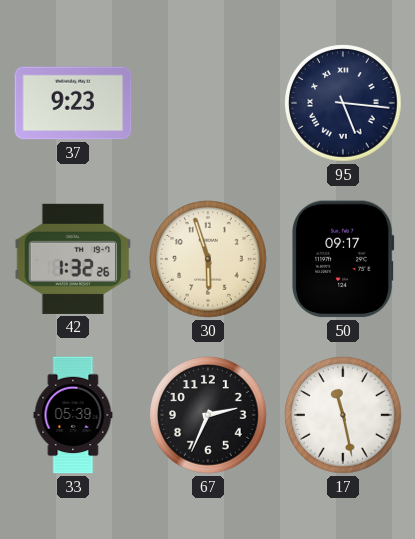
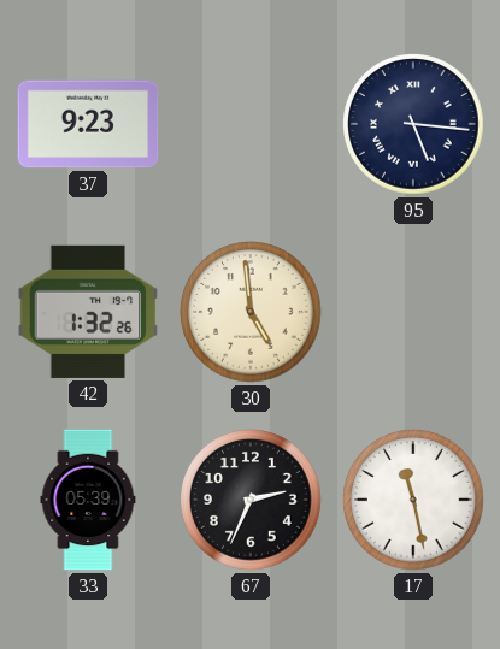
30: 5:57 -> 4:59
50: 09:17 -> none
